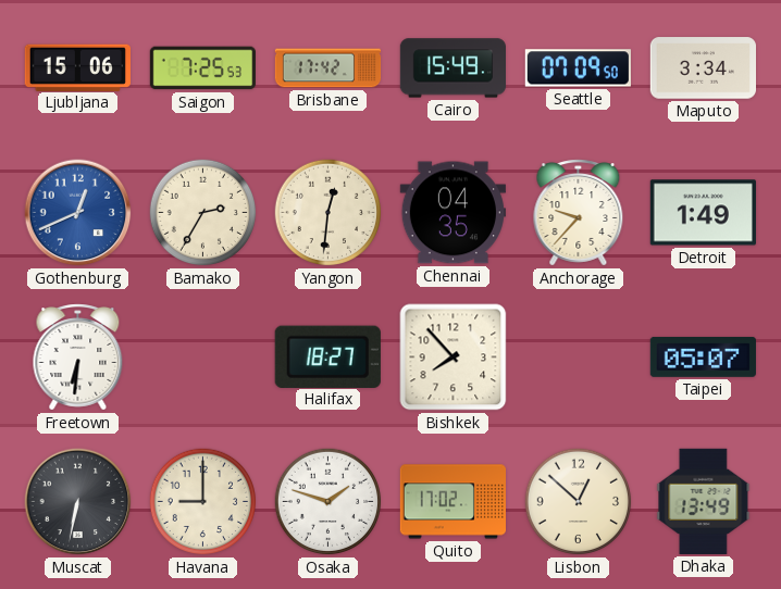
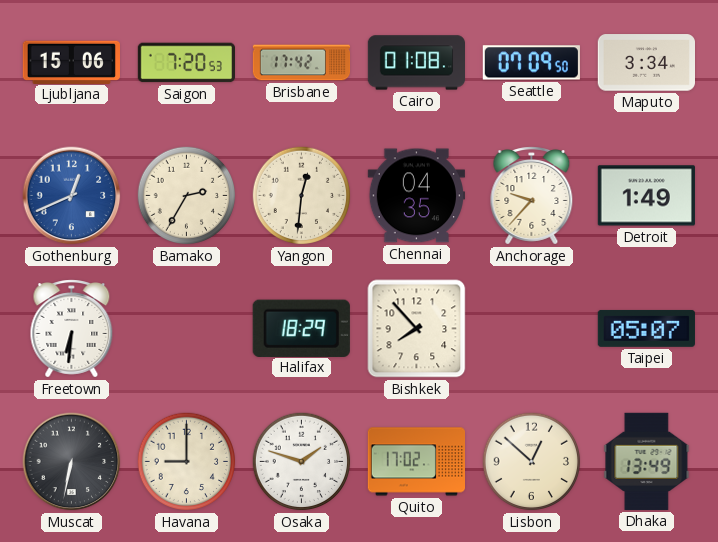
Saigon: 7:25 -> 7:20
Cairo: 15:49 -> 01:08
Halifax: 18:27 -> 18:29
